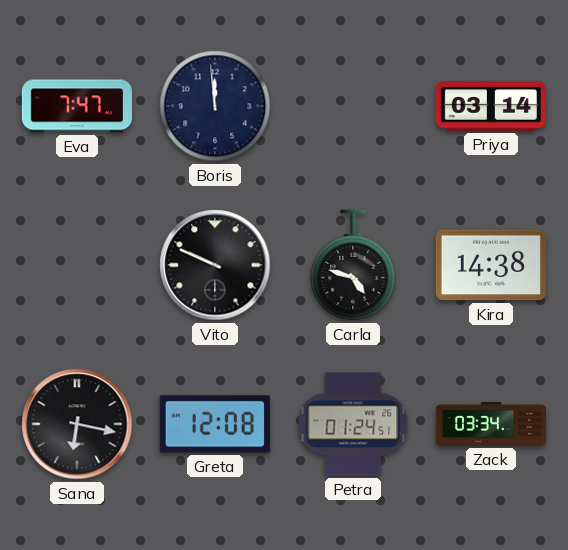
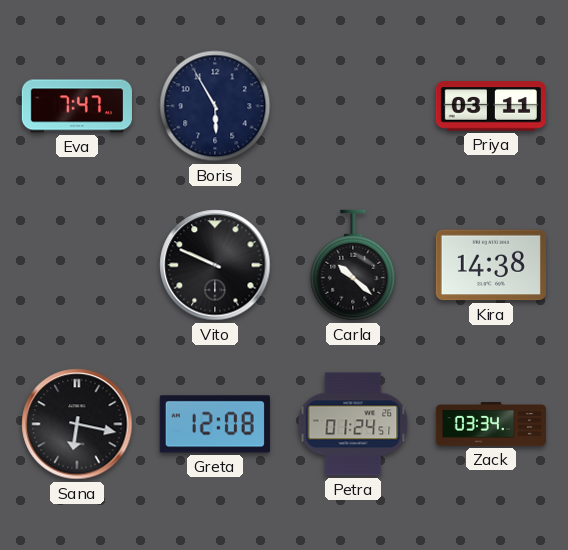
Boris: 11:59 -> 5:55
Priya: 03:14 -> 03:11
Carla: 4:48 -> 10:22
